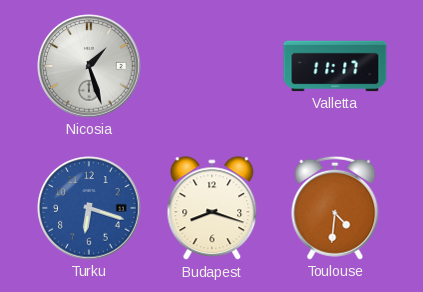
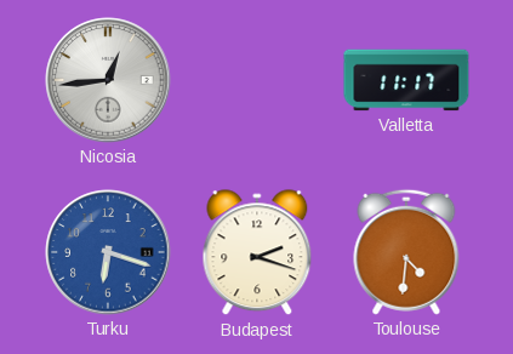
Nicosia: 1:27 -> 12:44
Budapest: 8:18 -> 2:18
